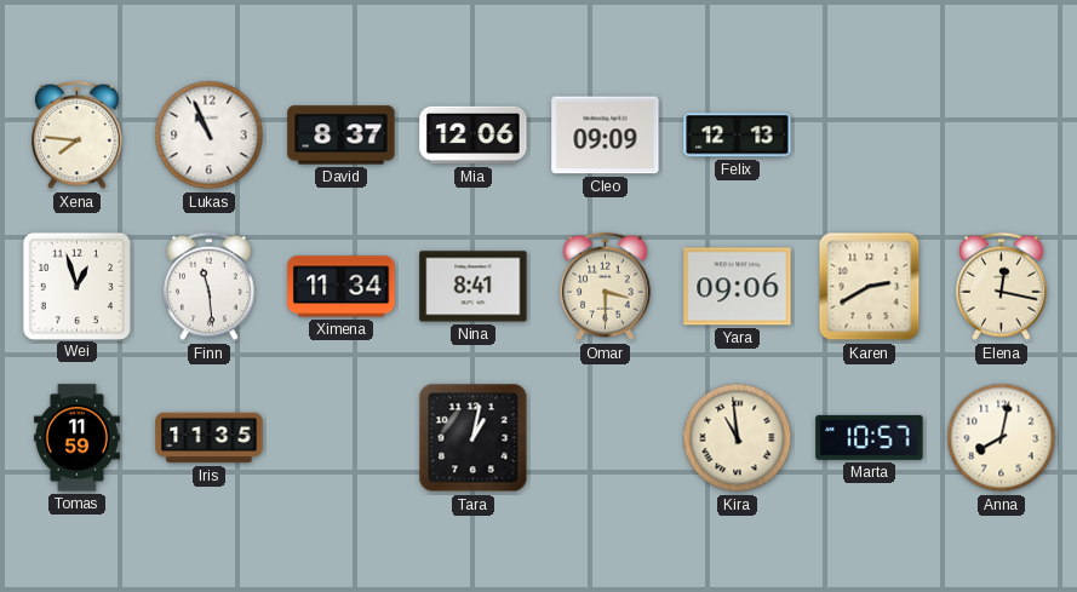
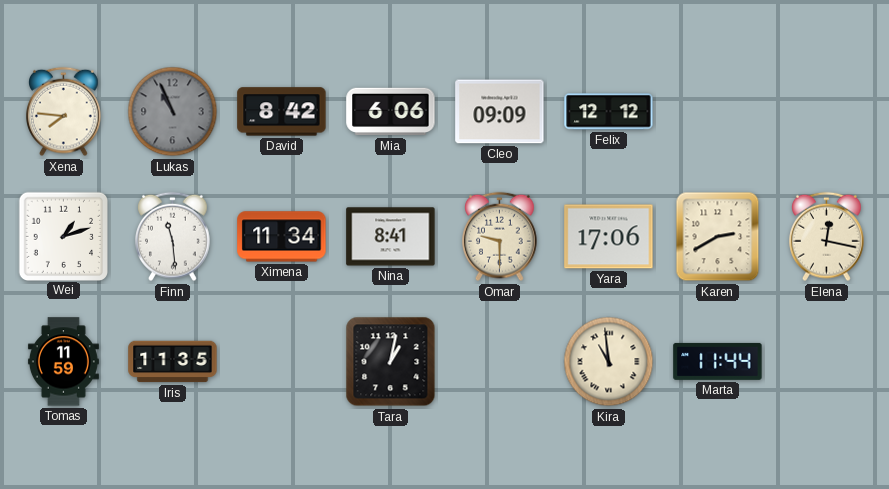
Lukas dial: white -> grey
David: 8:37 -> 8:42
Mia: 12:06 -> 6:06
Felix: 12:13 -> 12:12
Wei: 12:57 -> 1:12
Omar: 3:30 -> 9:30
Yara: 09:06 -> 17:06
Marta: 10:57 -> 11:44
Anna: 8:02 -> none
